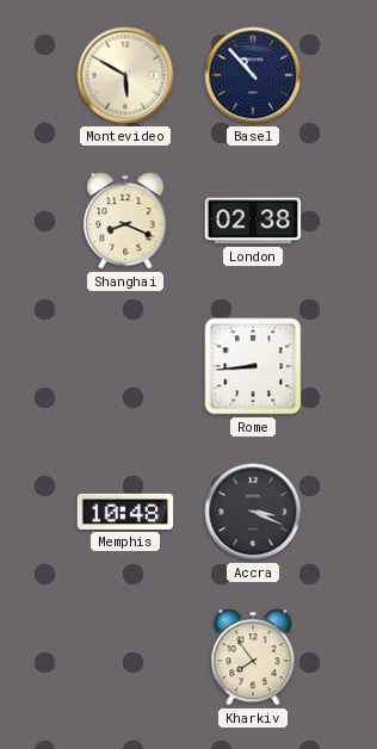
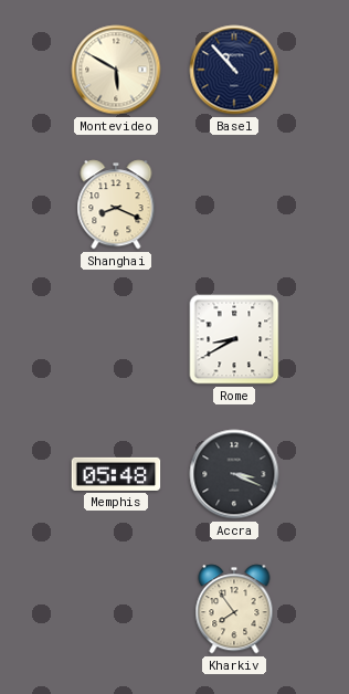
London: 02:38 -> none
Rome: 8:44 -> 8:40
Memphis: 10:48 -> 05:48
